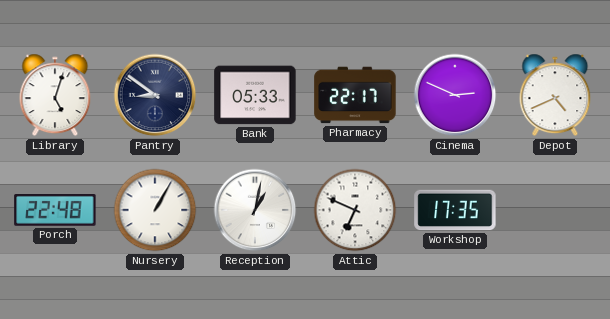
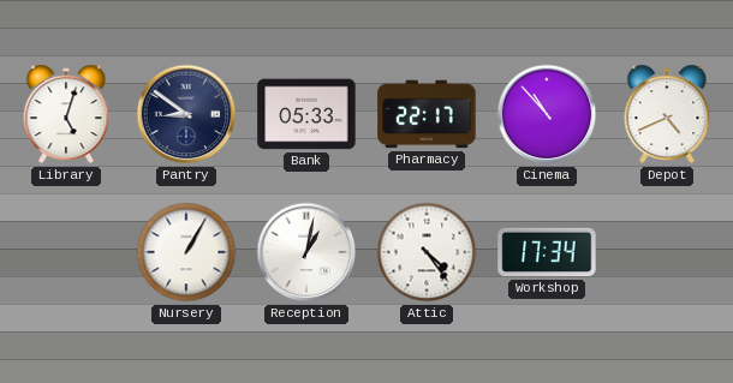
Cinema: 2:49 -> 10:53
Porch: 22:48 -> none
Attic: 6:49 -> 4:24
Workshop: 17:35 -> 17:34
